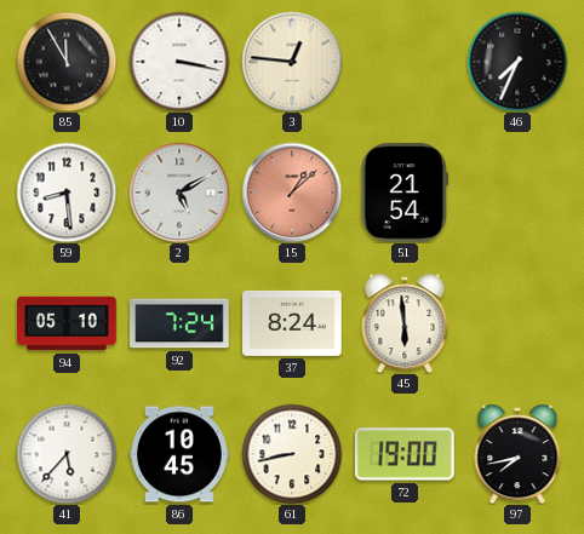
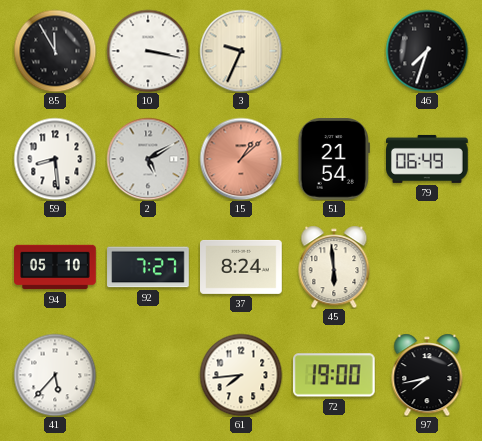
3: 12:46 -> 9:34
46: 7:34 -> 7:33
79: none -> 06:49
92: 7:24 -> 7:27
86: 10:45 -> none
61: 8:43 -> 7:44
